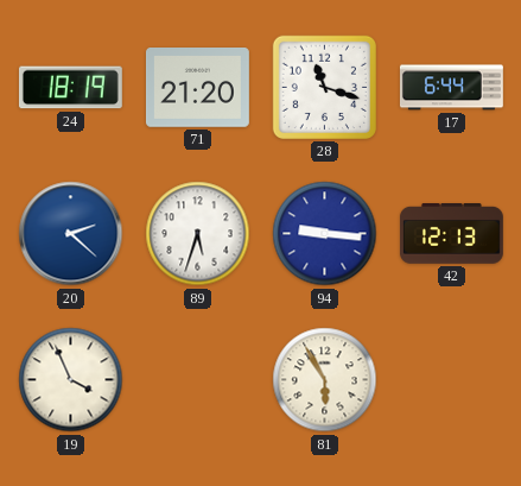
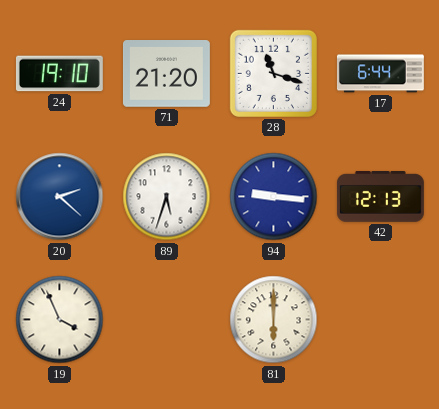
24: 18:19 -> 19:10
81: 5:55 -> 6:00
